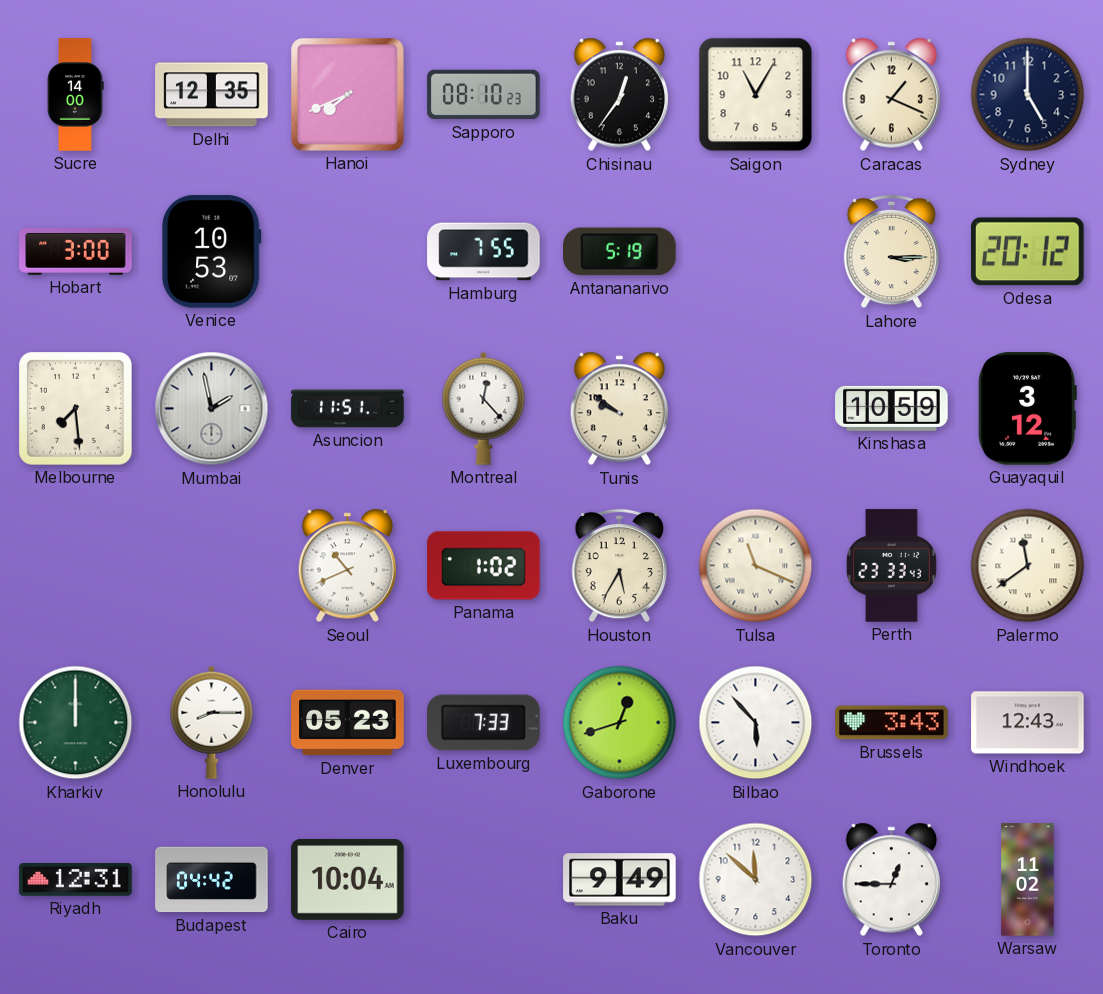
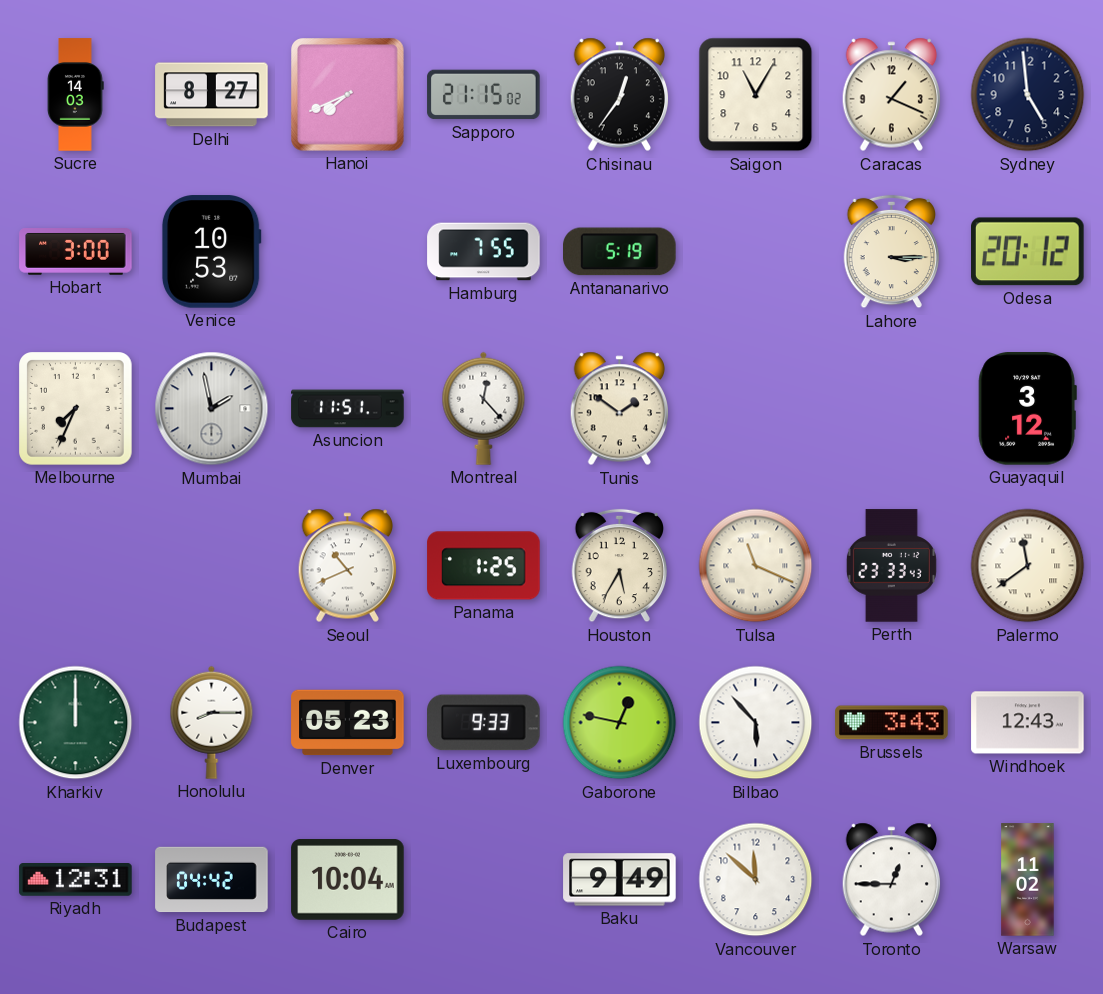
Sucre: 14:00 -> 14:03
Delhi: 12:35 -> 8:27
Sapporo: 08:10 -> 21:15
Sydney: 5:00 -> 4:59
Melbourne: 7:29 -> 7:34
Tunis: 9:51 -> 1:51
Kinshasa: 10:59 -> none
Panama: 1:02 -> 1:25
Luxembourg: 7:33 -> 9:33
Gaborone: 12:42 -> 12:47
